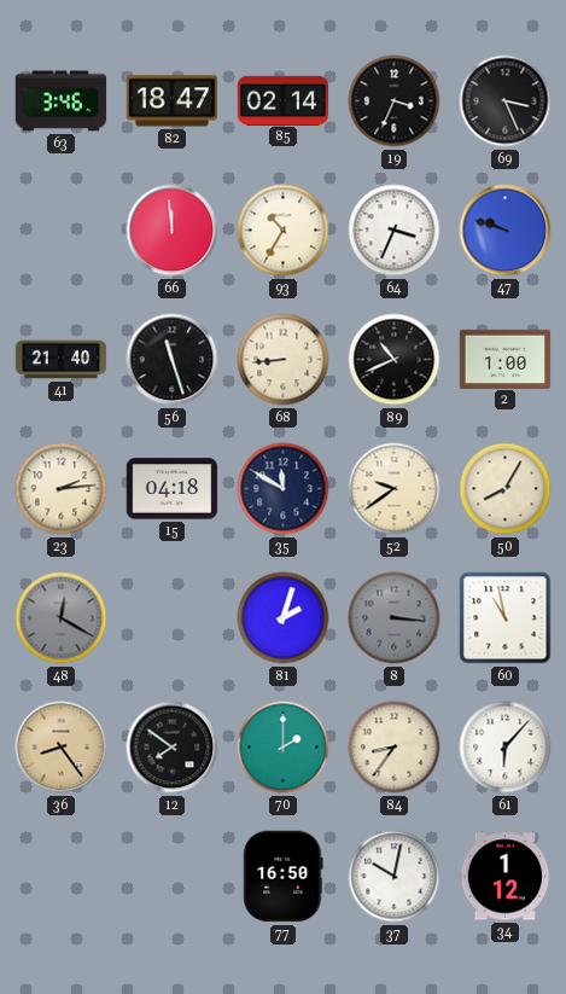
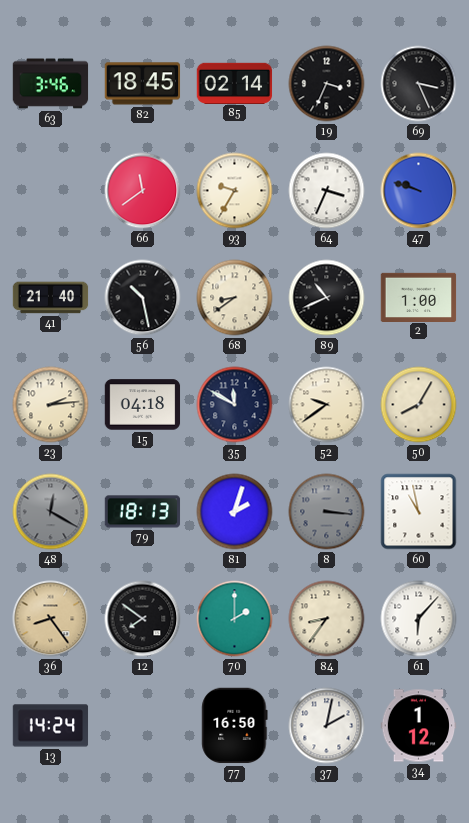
82: 18:47 -> 18:45
66: 11:59 -> 11:39
93: 10:35 -> 9:35
56: 11:27 -> 10:28
68: 8:44 -> 8:39
79: none -> 18:13
13: none -> 14:24
37: 10:02 -> 2:02
